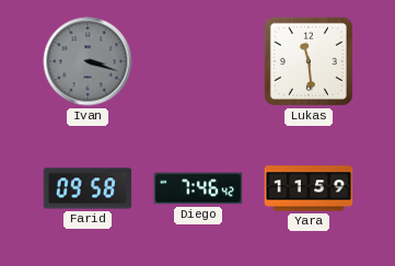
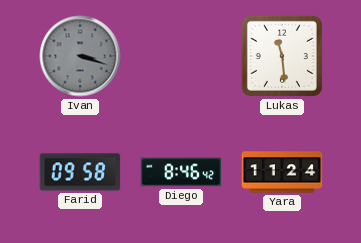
Diego: 7:46 -> 8:46
Yara: 11:59 -> 11:24
